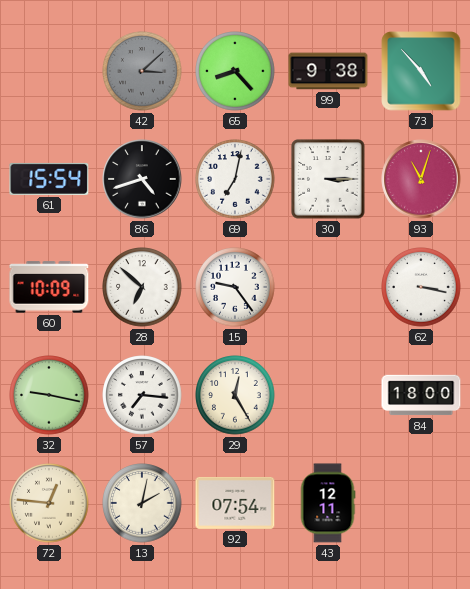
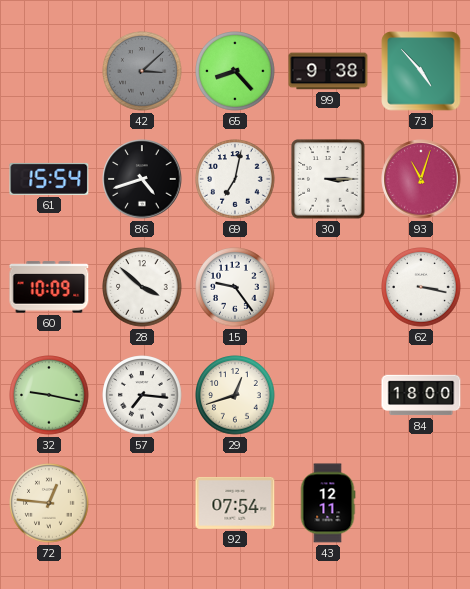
28: 6:52 -> 3:52
29: 12:25 -> 12:42
13: 2:02 -> none
